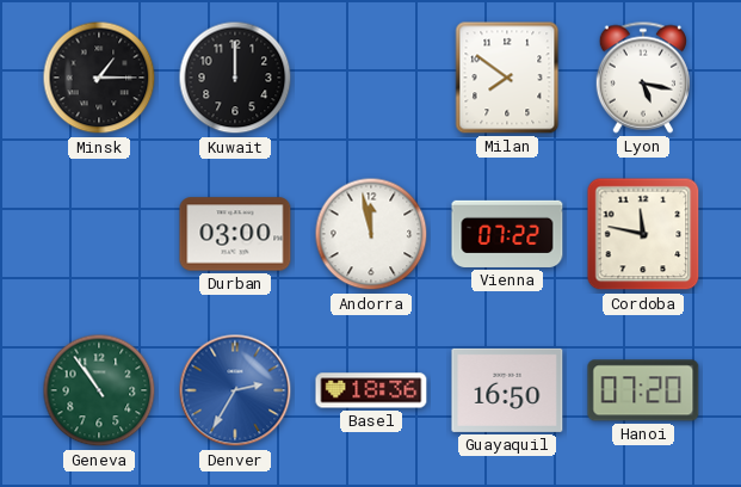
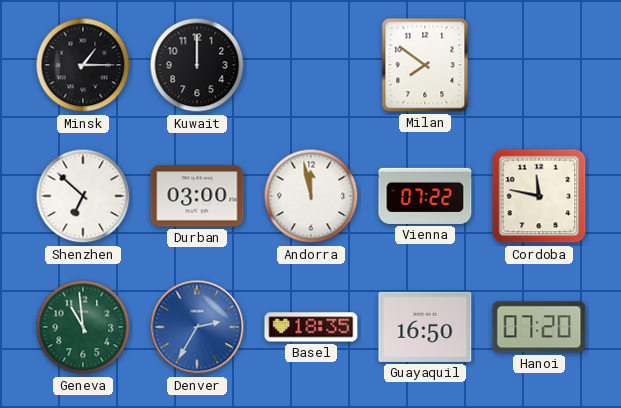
Lyon: 5:17 -> none
Shenzhen: none -> 6:52
Geneva: 10:54 -> 10:59
Basel: 18:36 -> 18:35
